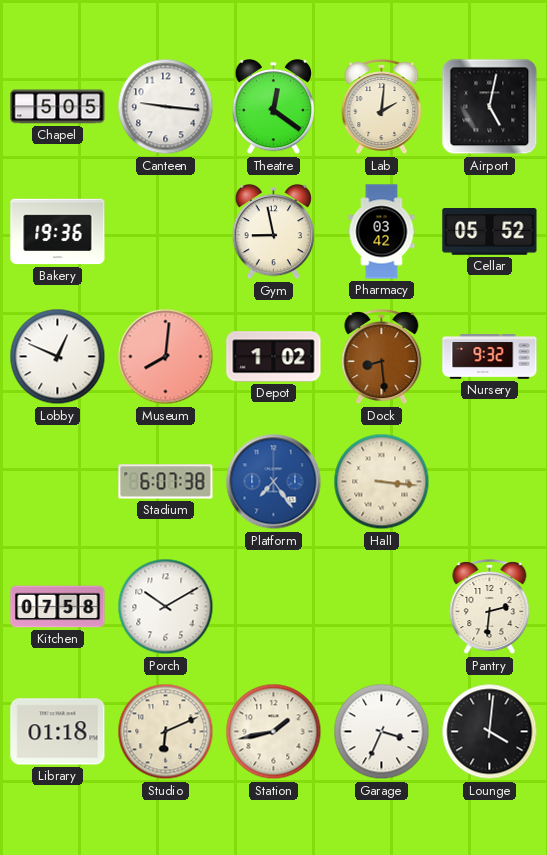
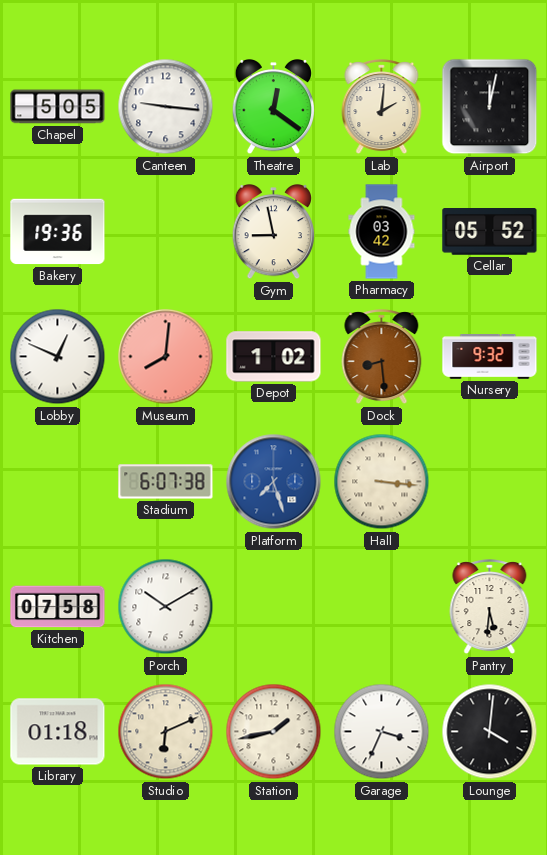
Airport: 5:02 -> 12:02
Platform: 7:24 -> 7:27
Pantry: 2:31 -> 5:31
